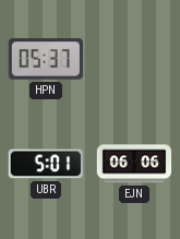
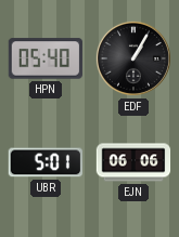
HPN: 05:37 -> 05:40
EDF: none -> 1:05
